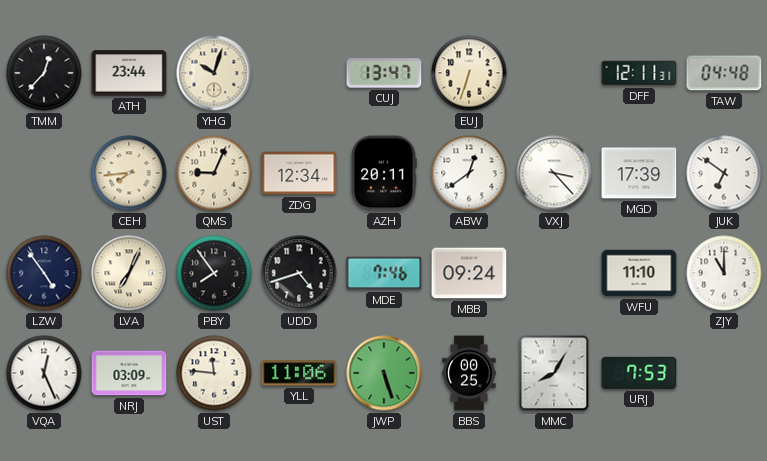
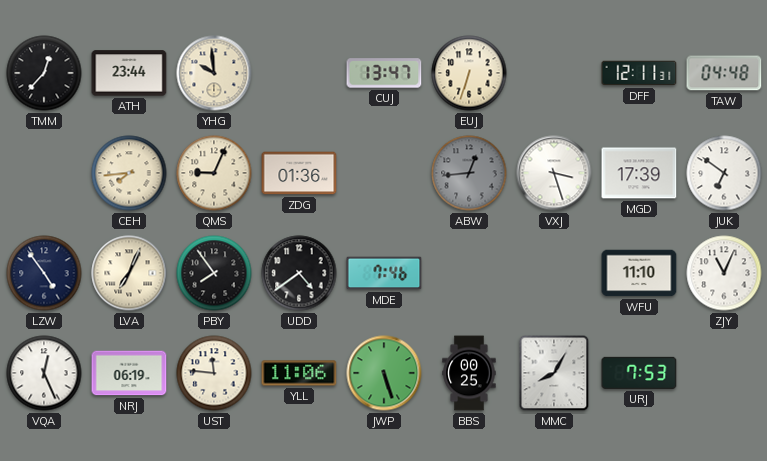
YHG: 10:03 -> 9:59
ZDG: 12:34 -> 01:36
AZH: 20:11 -> none
ABW: 12:39 -> 12:44
ABW dial: white -> grey
VXJ: 3:23 -> 3:27
UDD: 4:42 -> 4:39
MBB: 09:24 -> none
ZJY: 11:00 -> 11:04
NRJ: 03:09 -> 06:19
